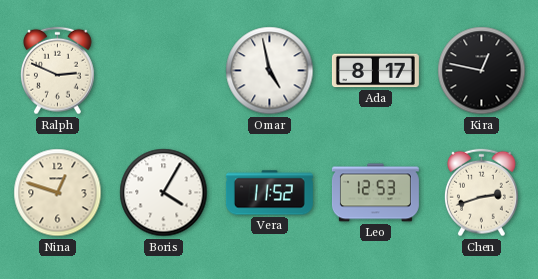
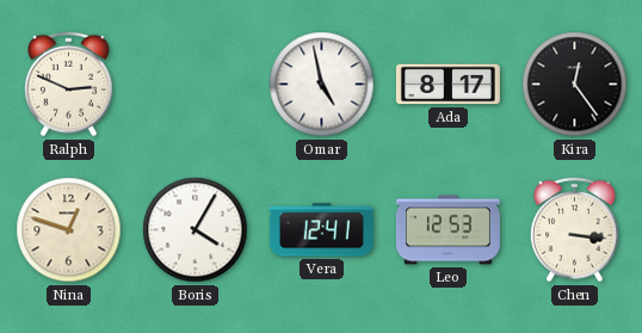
Kira: 12:47 -> 12:24
Vera: 11:52 -> 12:41
Chen: 2:42 -> 3:16
